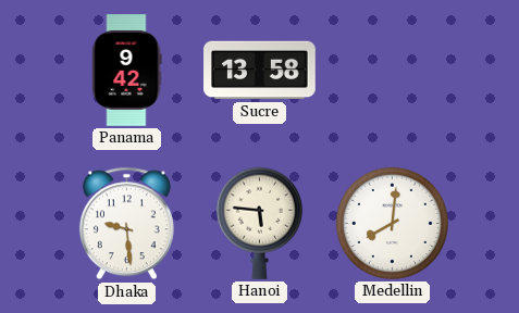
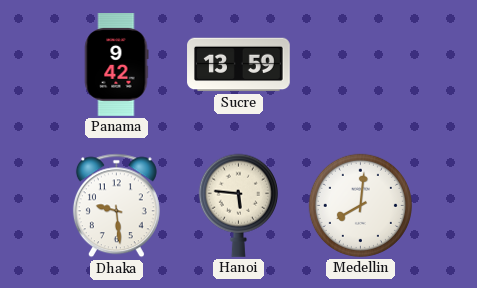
Sucre: 13:58 -> 13:59
